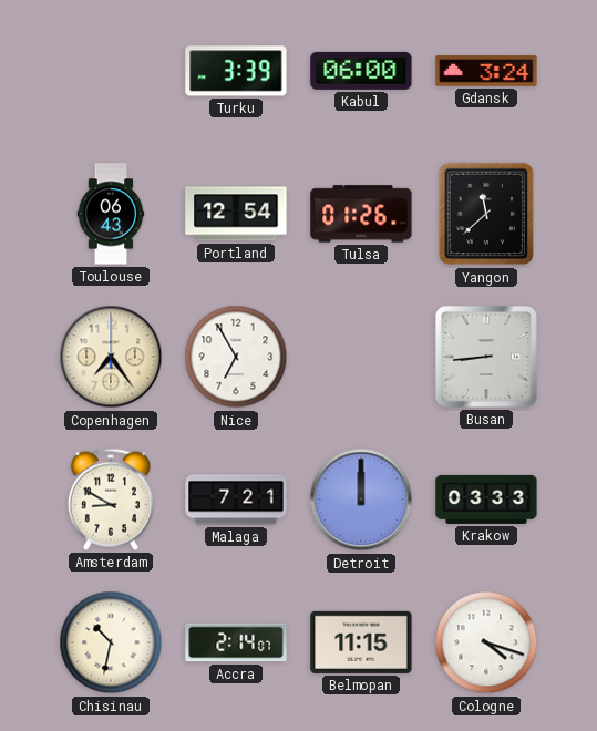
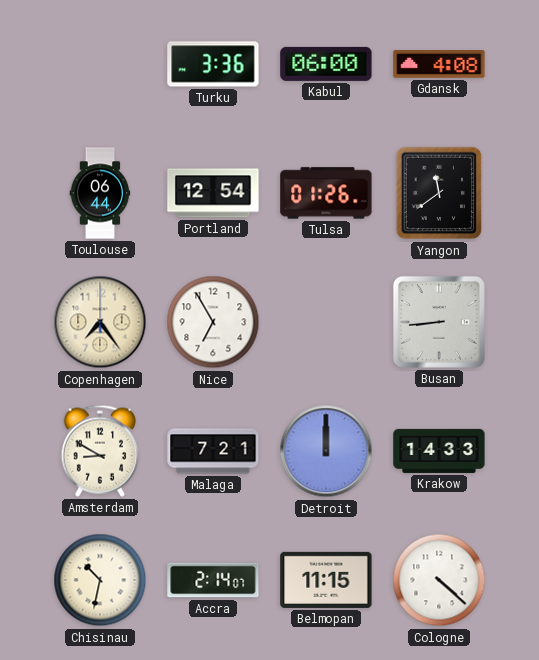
Turku: 3:39 -> 3:36
Gdansk: 3:24 -> 4:08
Toulouse: 06:43 -> 06:44
Yangon: 11:38 -> 11:39
Krakow: 03:33 -> 14:33
Cologne: 4:18 -> 4:22
